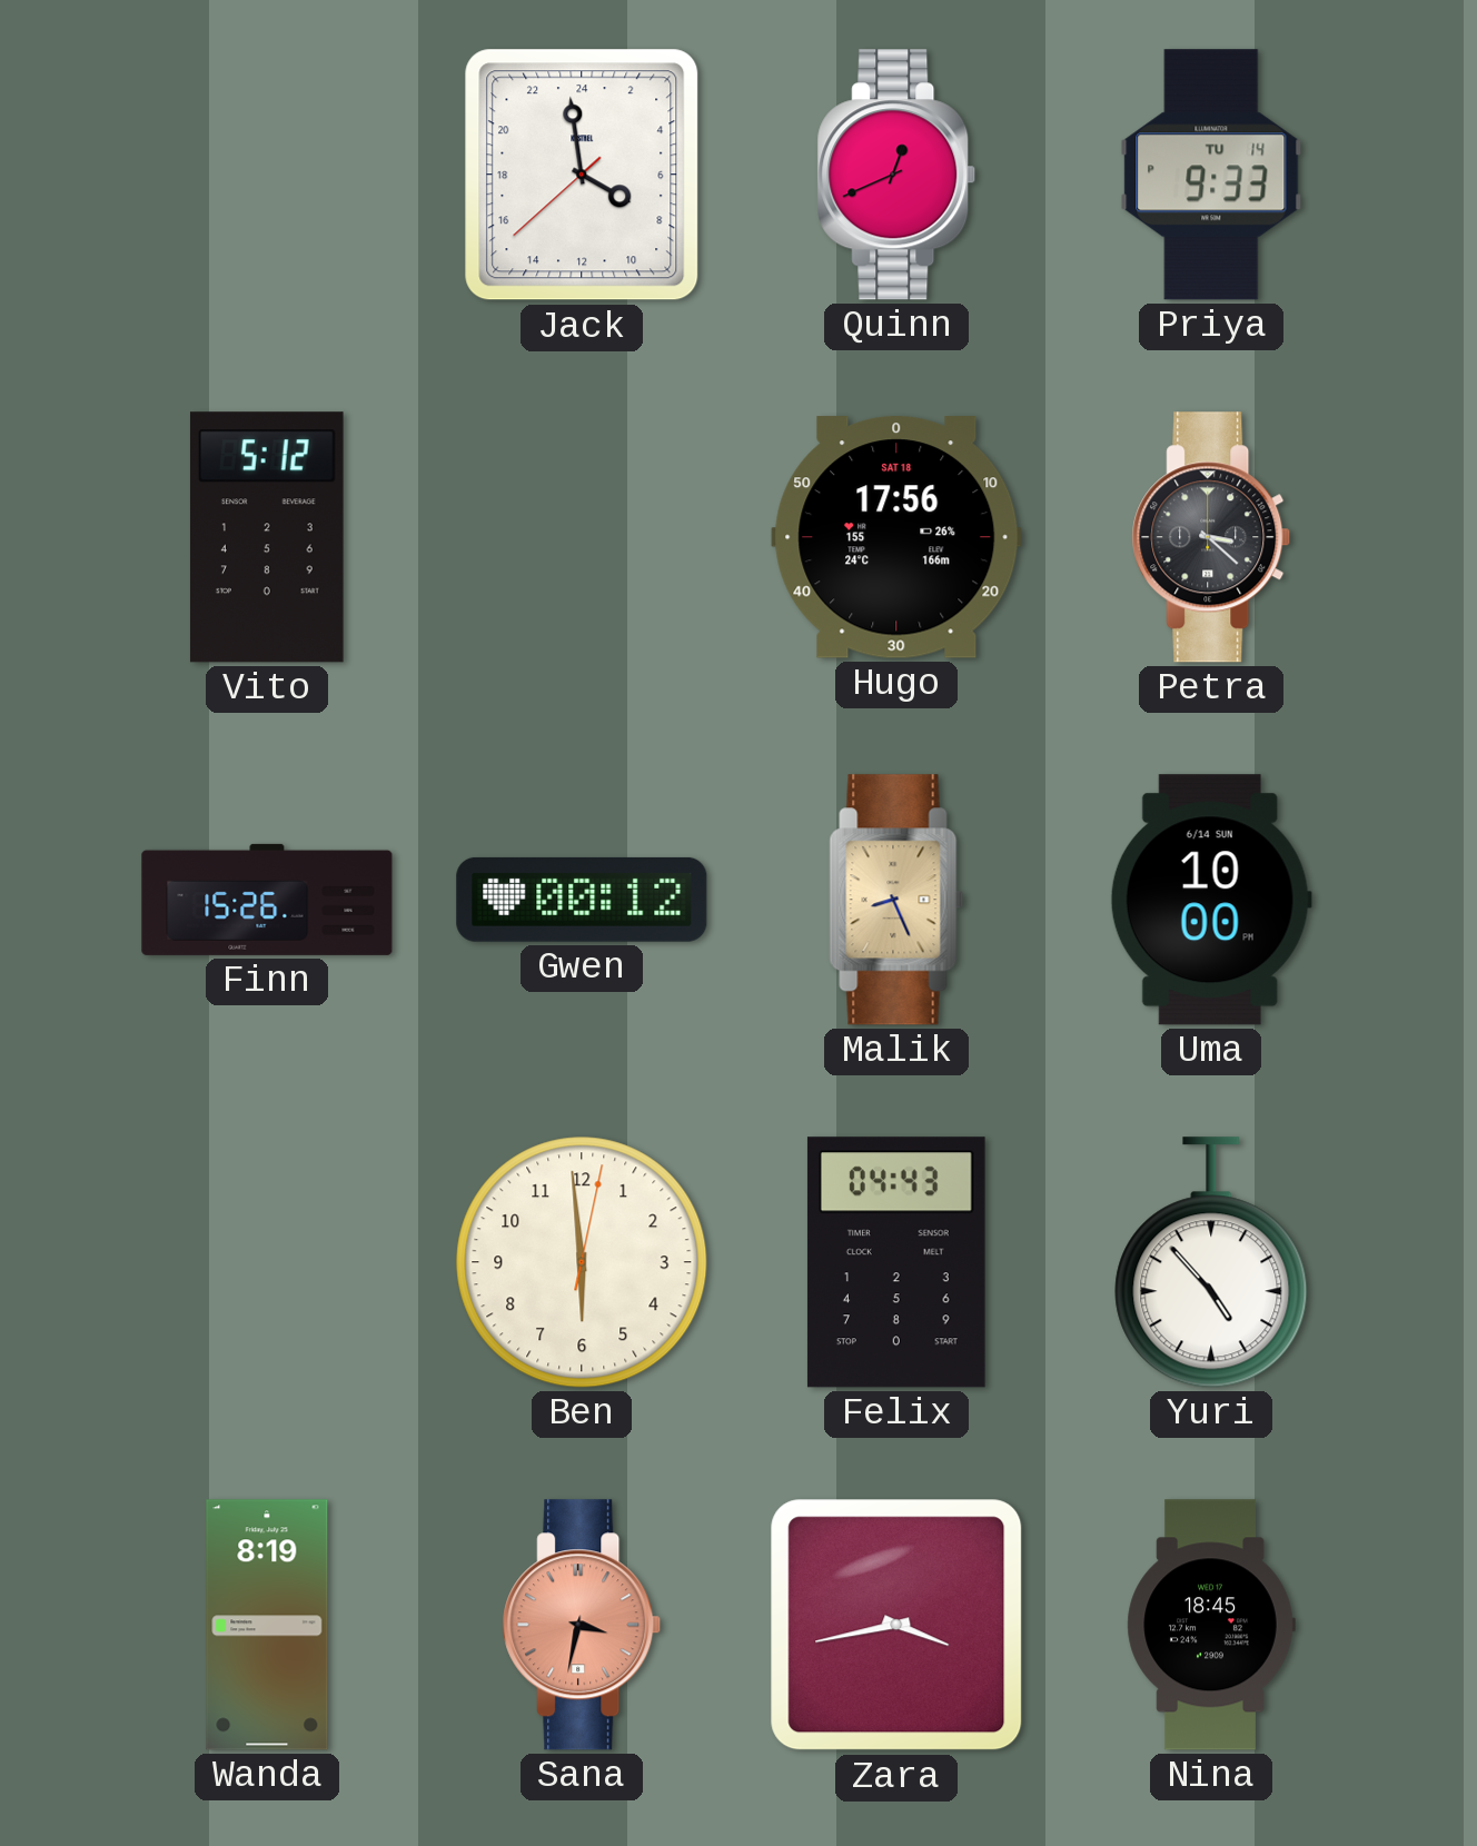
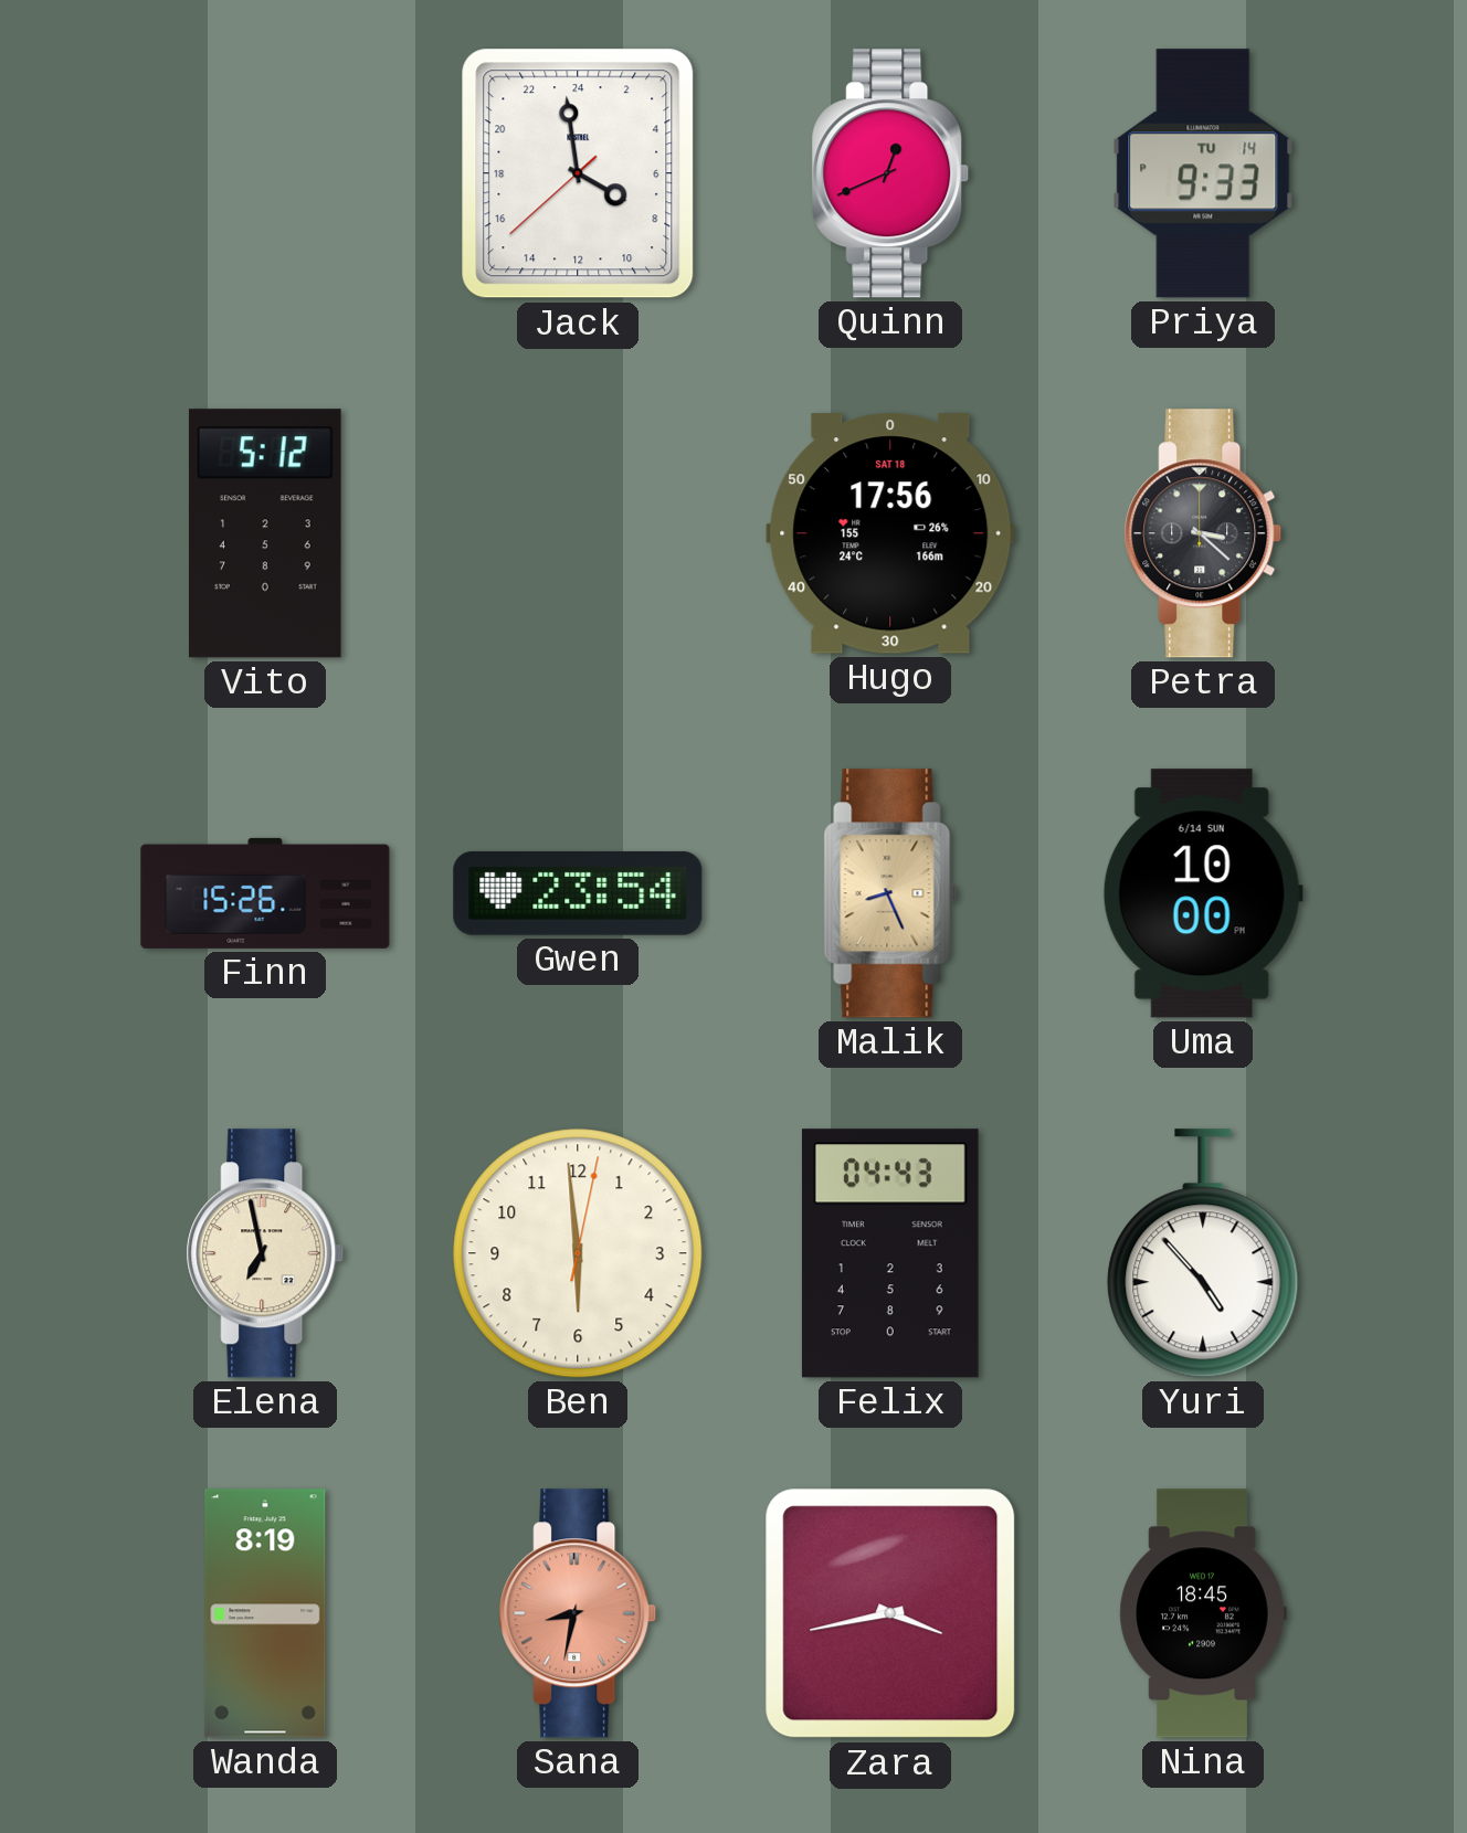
Gwen: 00:12 -> 23:54
Elena: none -> 6:58
Sana: 3:32 -> 8:32
